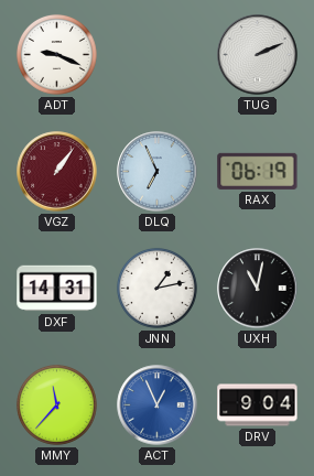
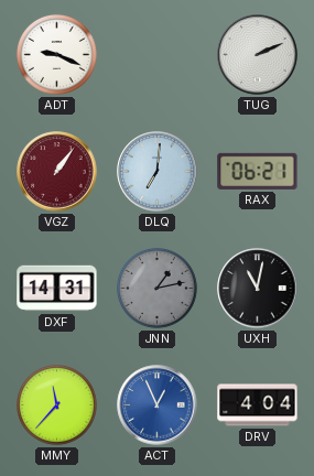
DLQ: 6:56 -> 7:01
RAX: 06:19 -> 06:21
JNN dial: white -> grey
DRV: 9:04 -> 4:04
